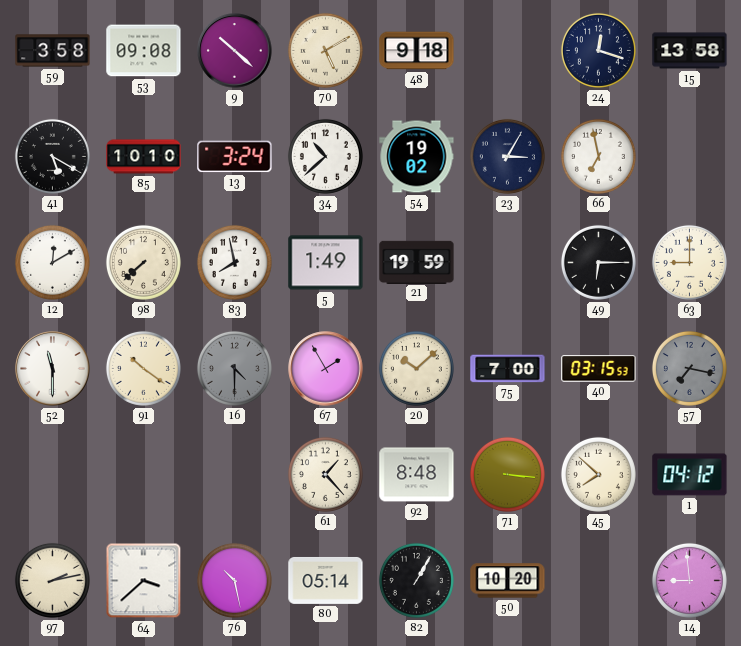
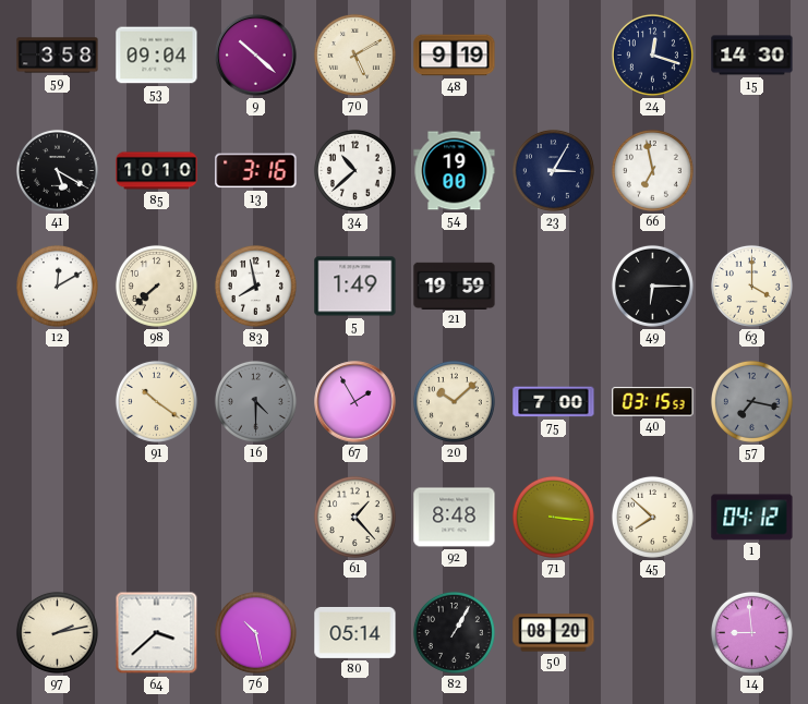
53: 09:08 -> 09:04
48: 9:18 -> 9:19
15: 13:58 -> 14:30
13: 3:24 -> 3:16
54: 19:02 -> 19:00
63: 9:00 -> 4:00
52: 11:30 -> none
50: 10:20 -> 08:20
